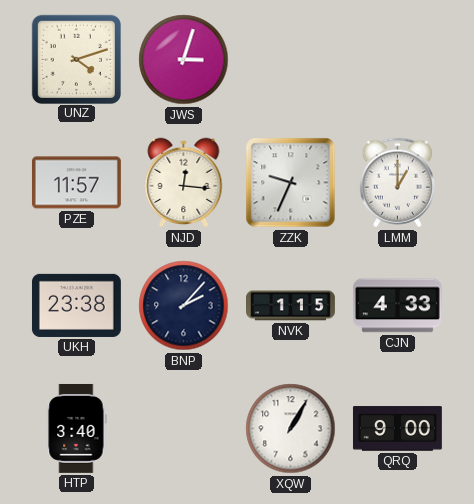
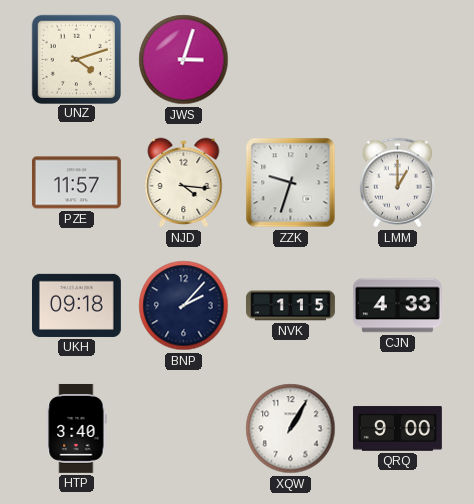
NJD: 12:16 -> 4:16
ZZK: 9:34 -> 9:33
UKH: 23:38 -> 09:18
